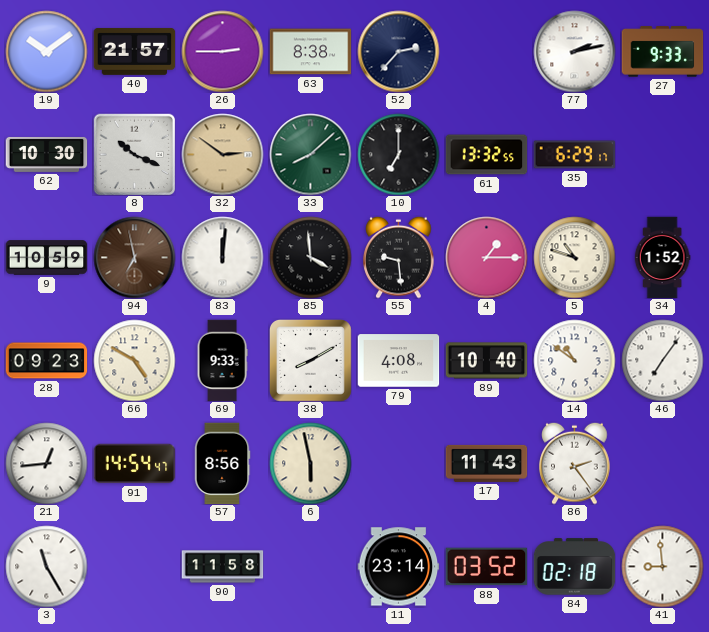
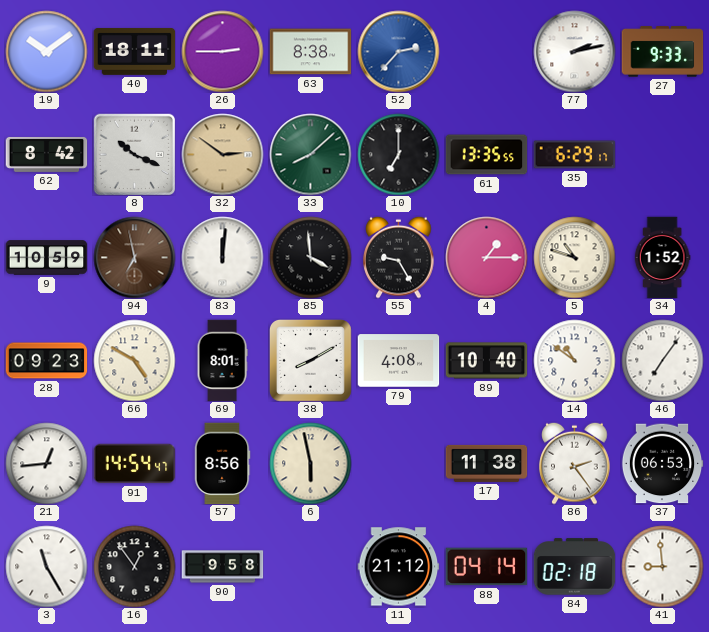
40: 21:57 -> 18:11
52 dial: navy -> blue
62: 10:30 -> 8:42
61: 13:32 -> 13:35
55: 9:29 -> 9:25
69: 9:33 -> 8:01
17: 11:43 -> 11:38
37: none -> 06:53
16: none -> 12:54
90: 11:58 -> 9:58
11: 23:14 -> 21:12
88: 03:52 -> 04:14
